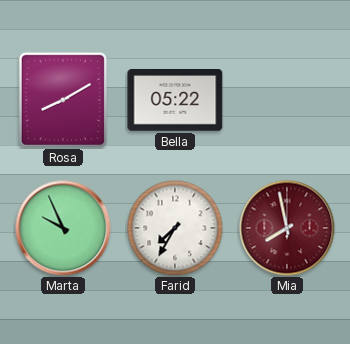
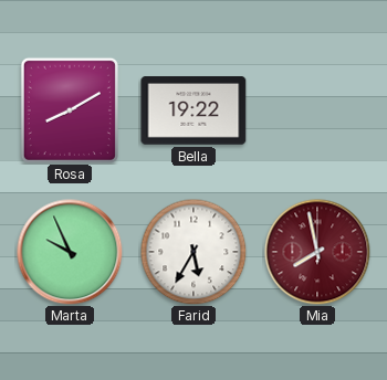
Bella: 05:22 -> 19:22
Farid: 7:35 -> 5:35
